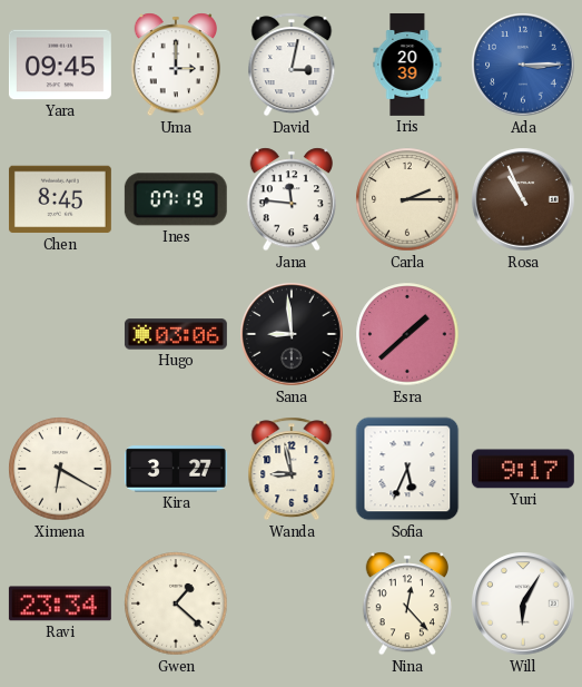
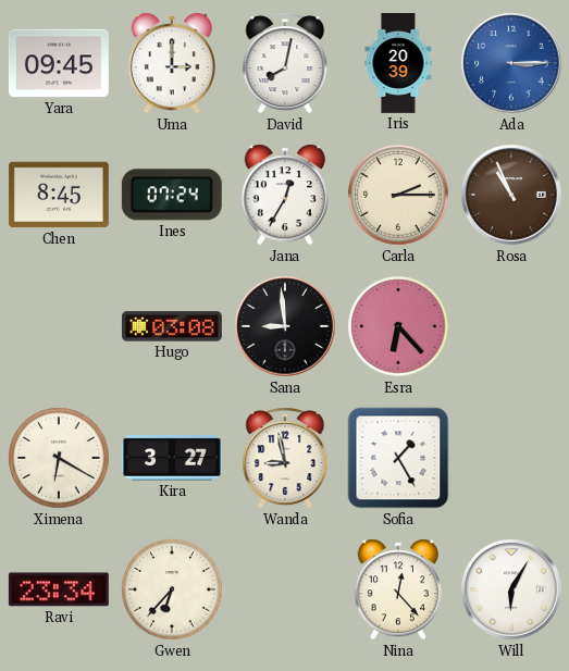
David: 3:02 -> 8:02
Ines: 07:19 -> 07:24
Jana: 11:46 -> 12:35
Hugo: 03:06 -> 03:08
Esra: 1:38 -> 6:23
Sofia: 5:34 -> 1:25
Yuri: 9:17 -> none
Gwen: 1:22 -> 6:37
